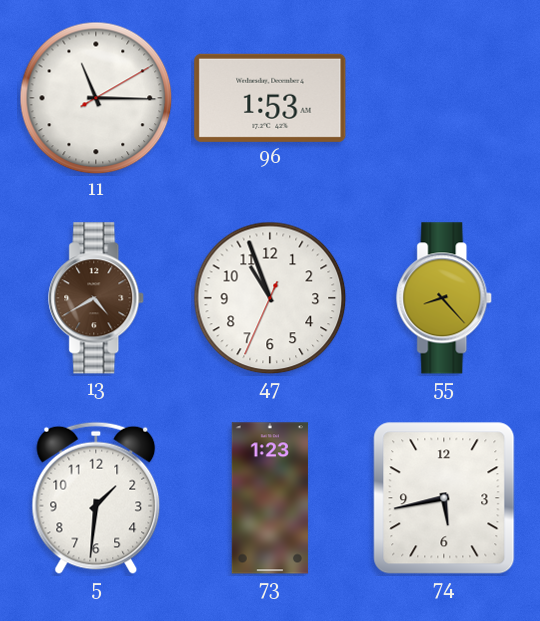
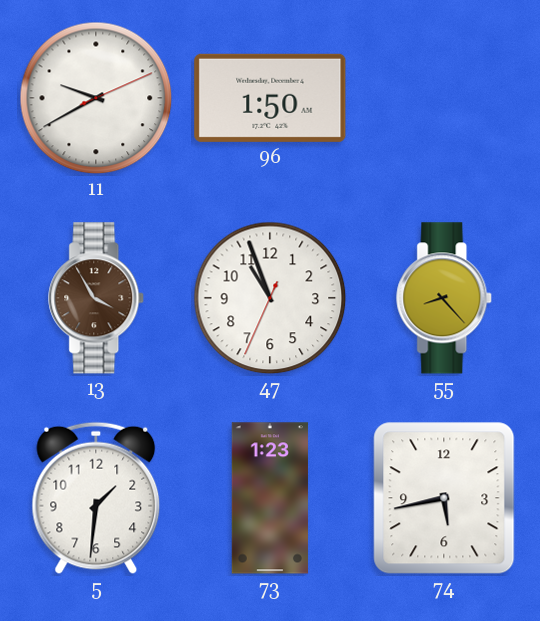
11: 11:15 -> 9:40
96: 1:53 -> 1:50
13: 4:40 -> 3:55
